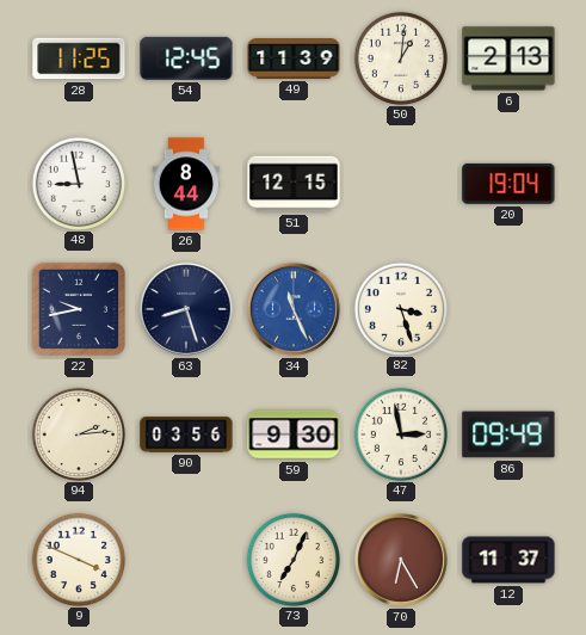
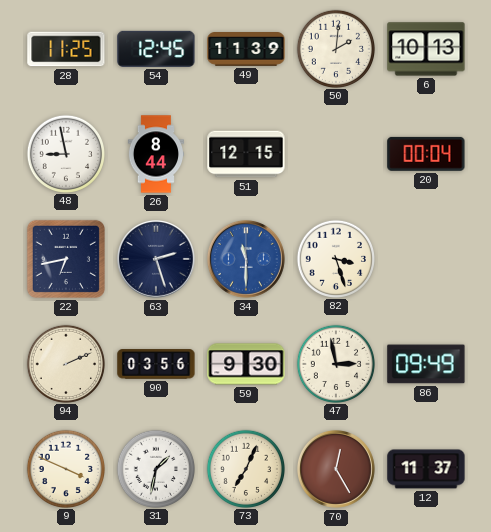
50: 1:01 -> 2:01
6: 2:13 -> 10:13
20: 19:04 -> 00:04
22: 9:43 -> 6:43
63: 8:27 -> 2:27
34: 11:26 -> 11:30
94: 2:14 -> 2:11
31: none -> 1:32
70: 6:25 -> 12:25
